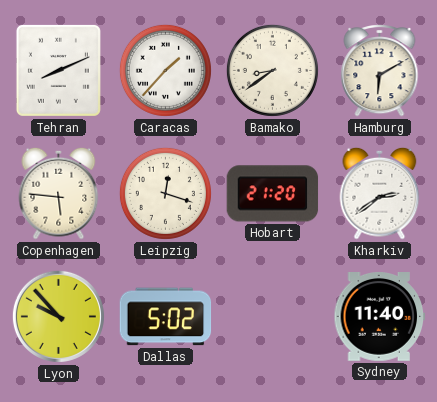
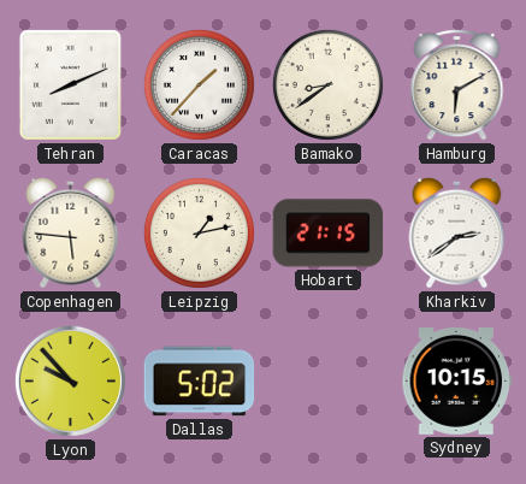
Leipzig: 12:18 -> 1:13
Hobart: 21:20 -> 21:15
Sydney: 11:40 -> 10:15
